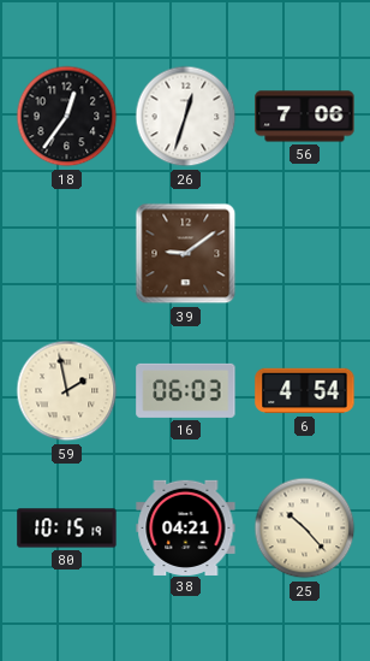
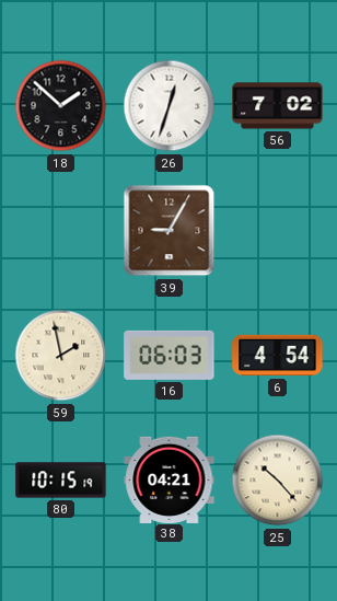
18: 12:36 -> 1:52
56: 7:06 -> 7:02
39: 9:09 -> 9:05
